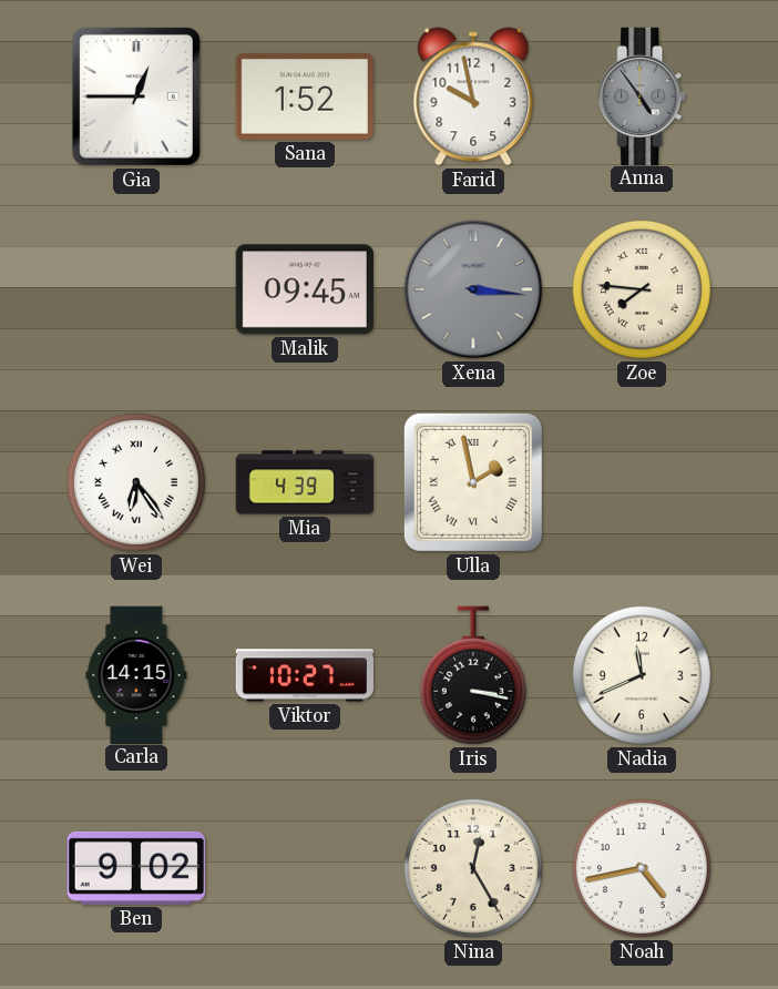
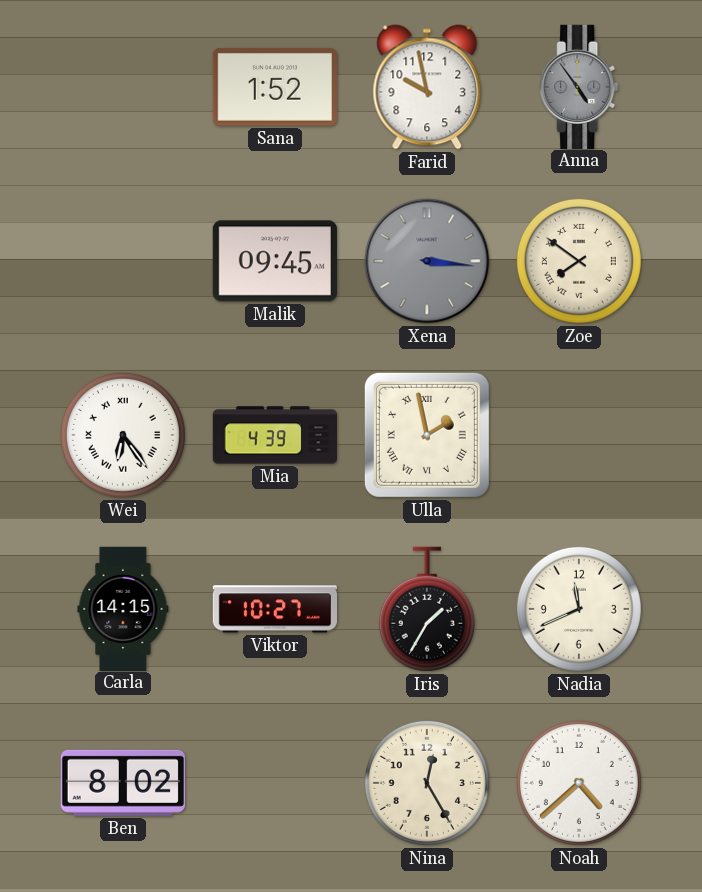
Gia: 12:45 -> none
Zoe: 7:46 -> 7:51
Iris: 3:17 -> 1:35
Ben: 9:02 -> 8:02
Noah: 4:43 -> 4:38
